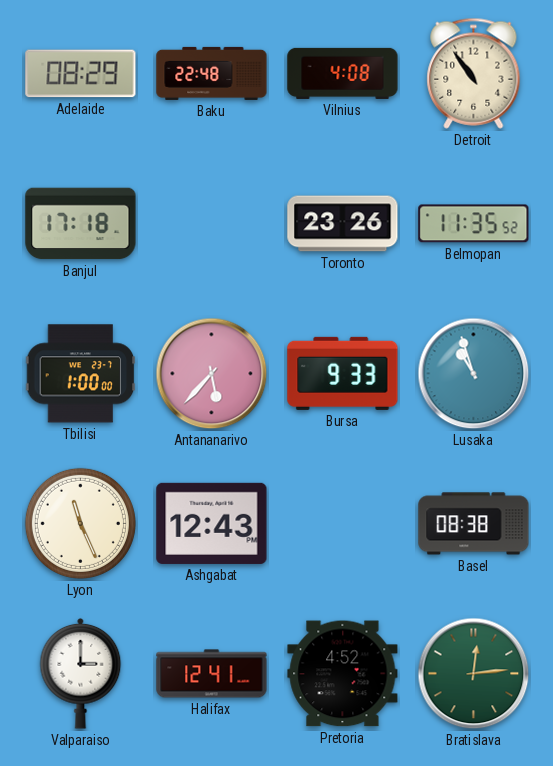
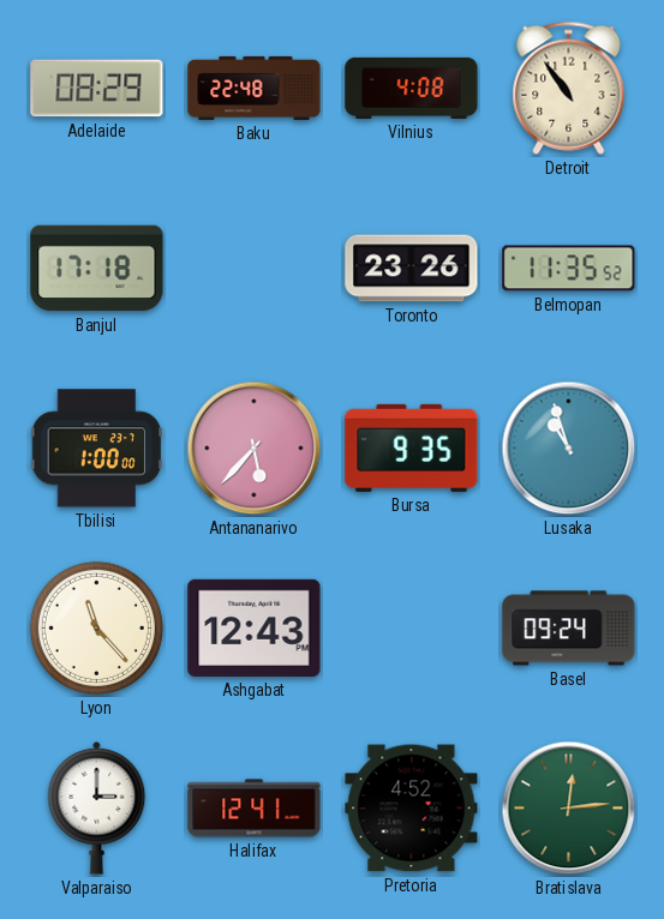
Bursa: 9:33 -> 9:35
Lyon: 11:26 -> 11:23
Basel: 08:38 -> 09:24
